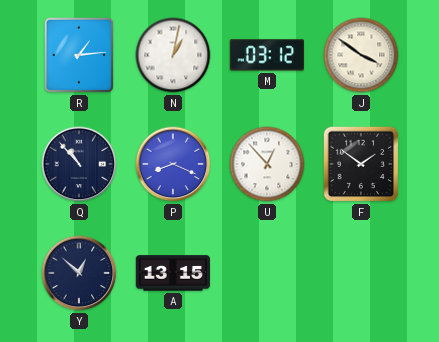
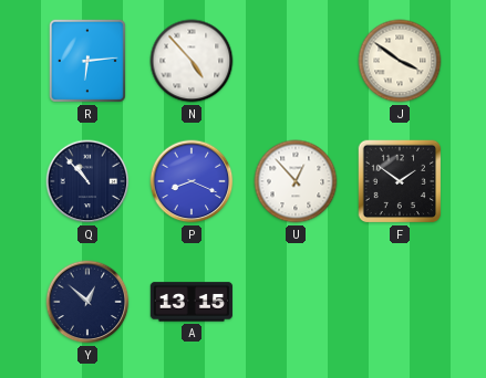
R: 1:14 -> 6:14
N: 1:02 -> 4:53
M: 03:12 -> none
